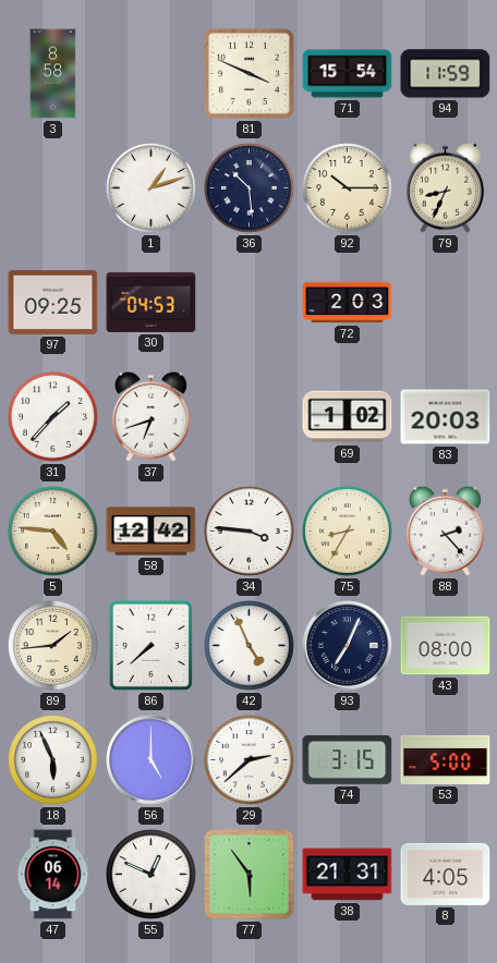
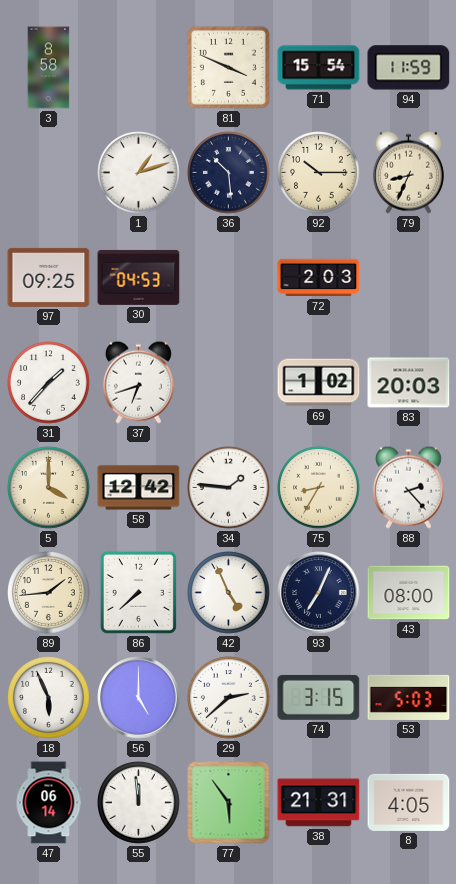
5: 4:46 -> 4:00
34: 3:46 -> 1:46
53: 5:00 -> 5:03
55: 12:49 -> 11:59
